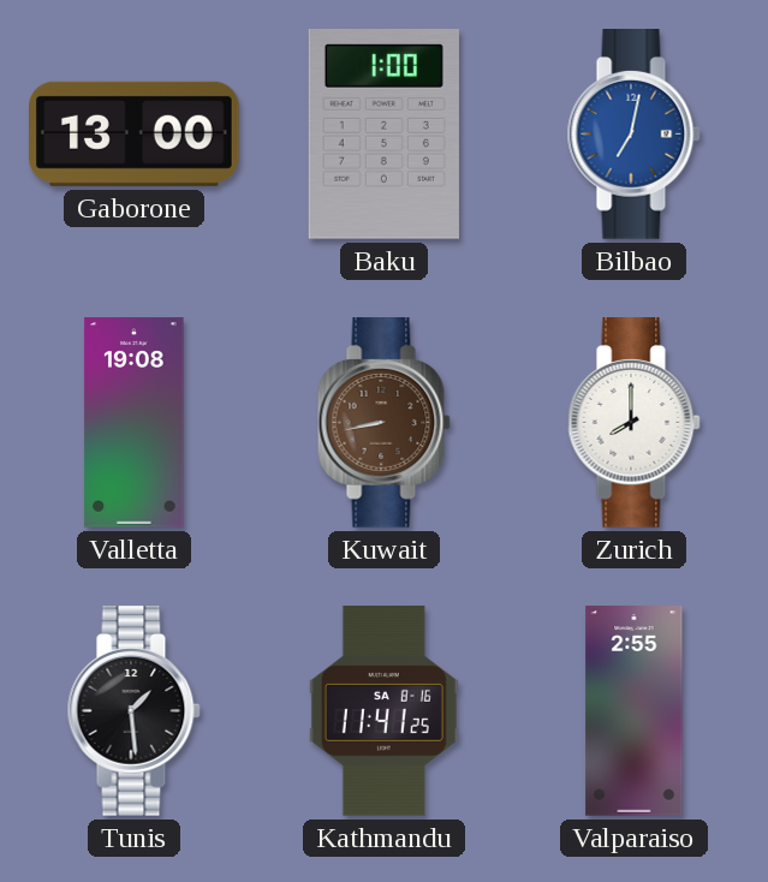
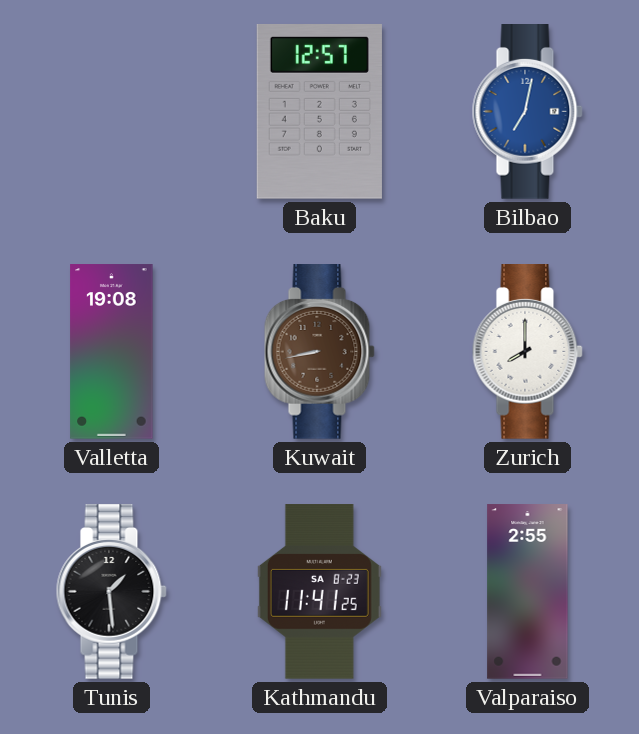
Gaborone: 13:00 -> none
Baku: 1:00 -> 12:57
Kathmandu date: SA 8-16 -> SA 8-23
